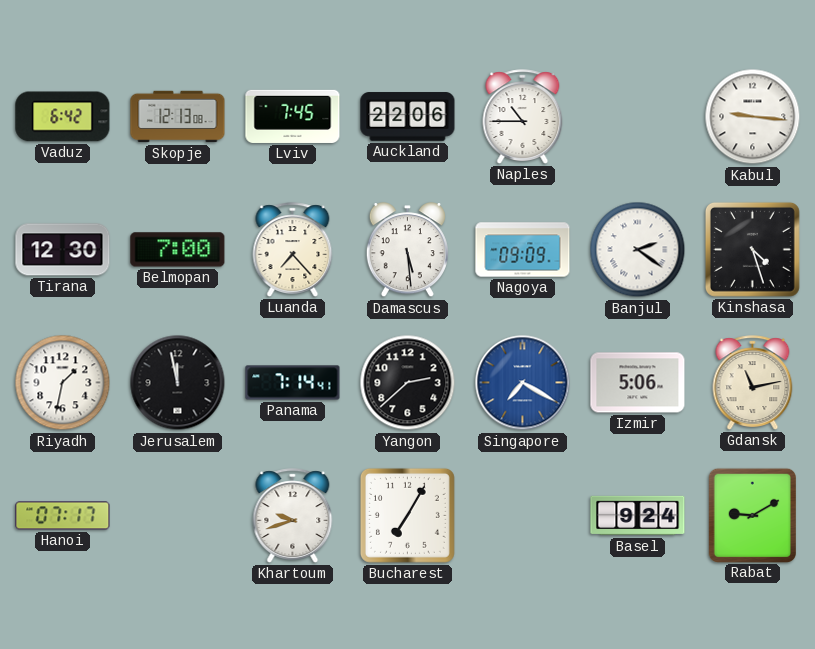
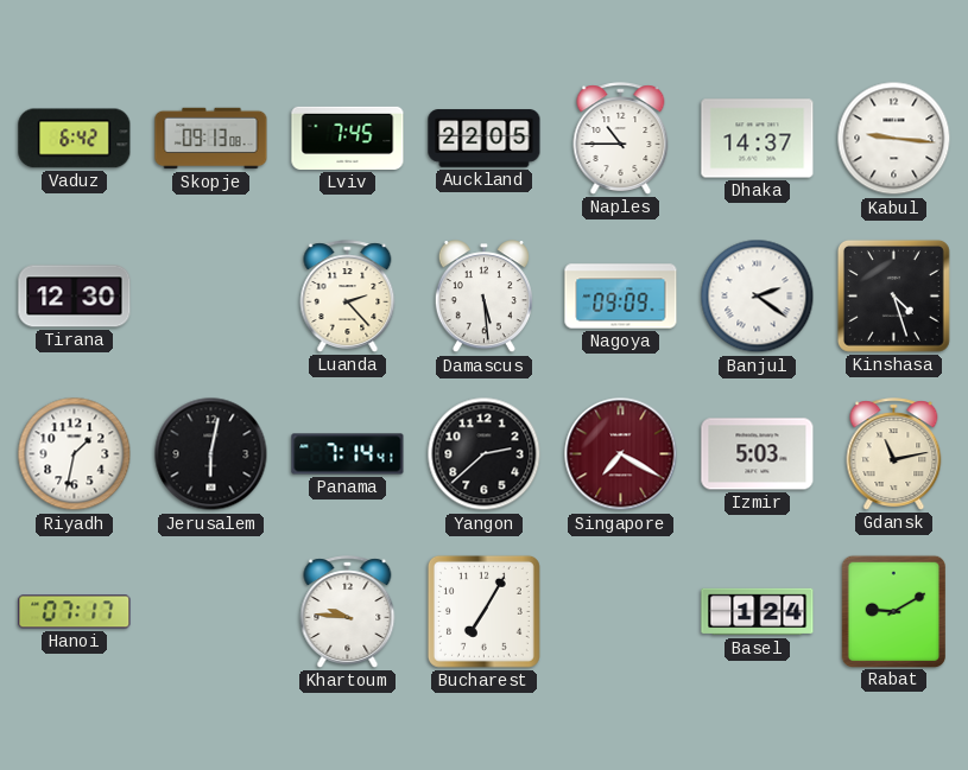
Skopje: 12:13 -> 09:13
Auckland: 22:06 -> 22:05
Dhaka: none -> 14:37
Belmopan: 7:00 -> none
Luanda: 7:23 -> 2:23
Jerusalem: 11:58 -> 6:02
Singapore dial: blue -> burgundy
Izmir: 5:06 -> 5:03
Khartoum: 9:42 -> 9:46
Basel: 9:24 -> 1:24
